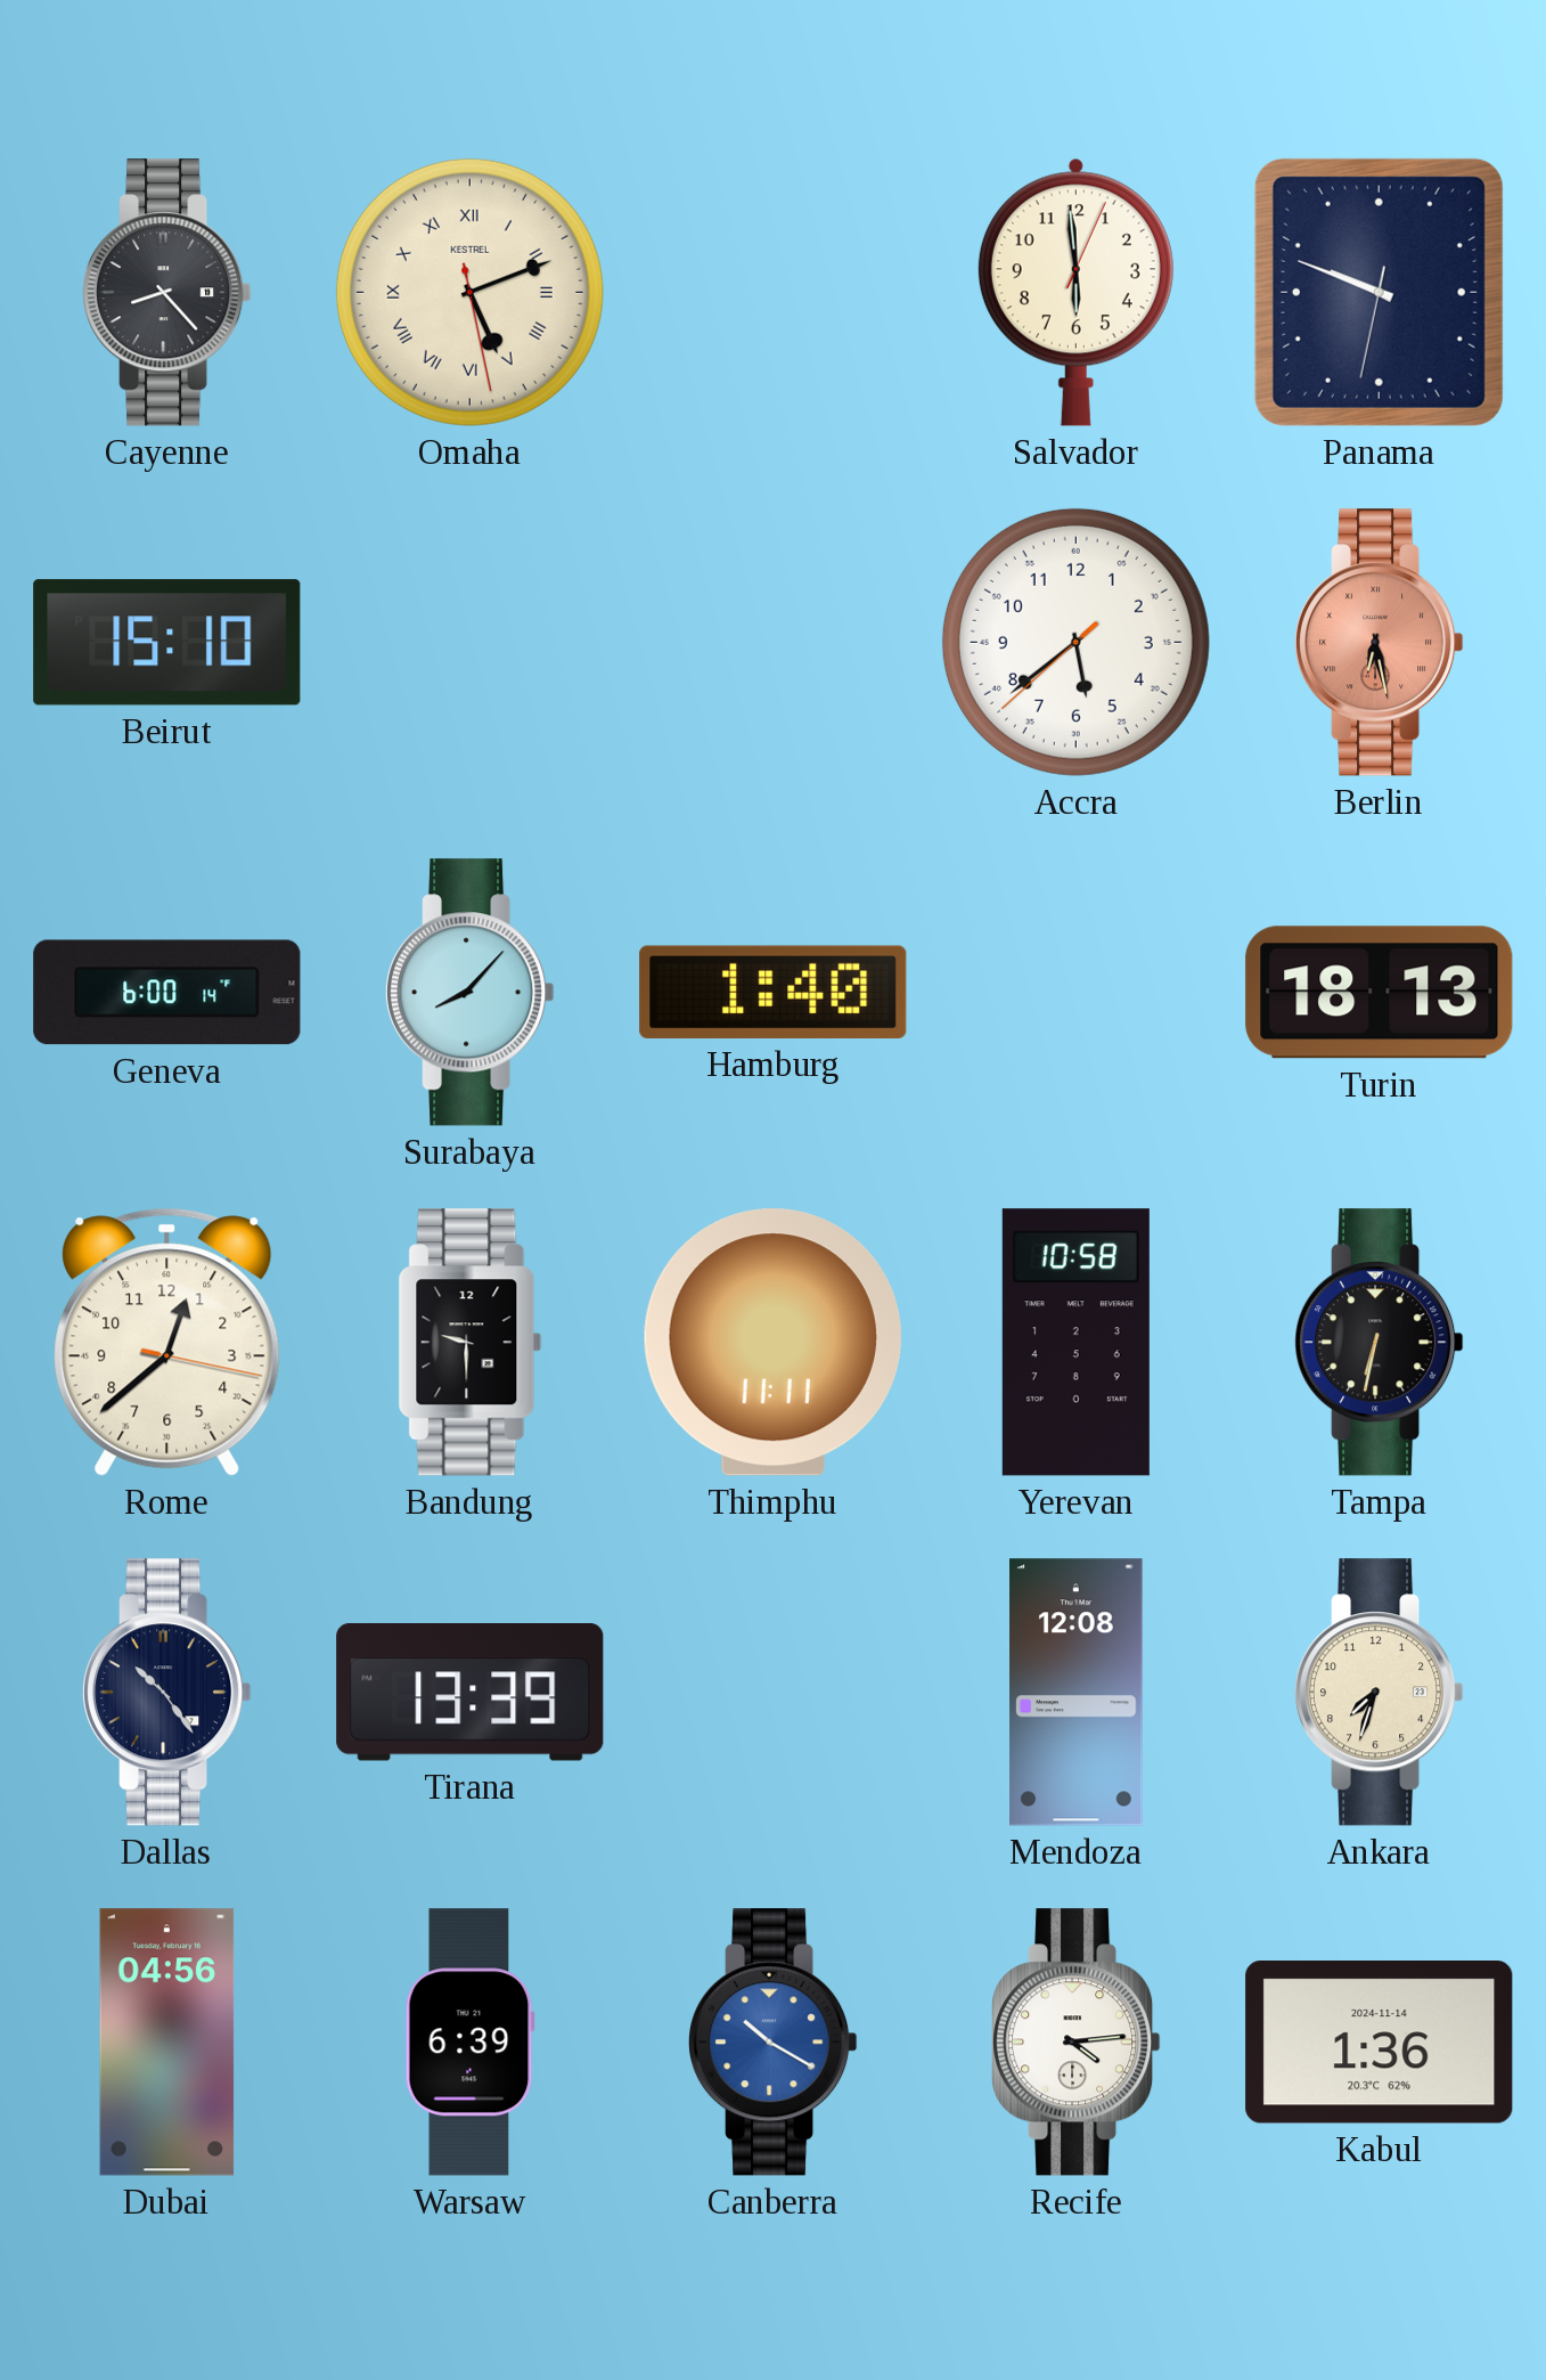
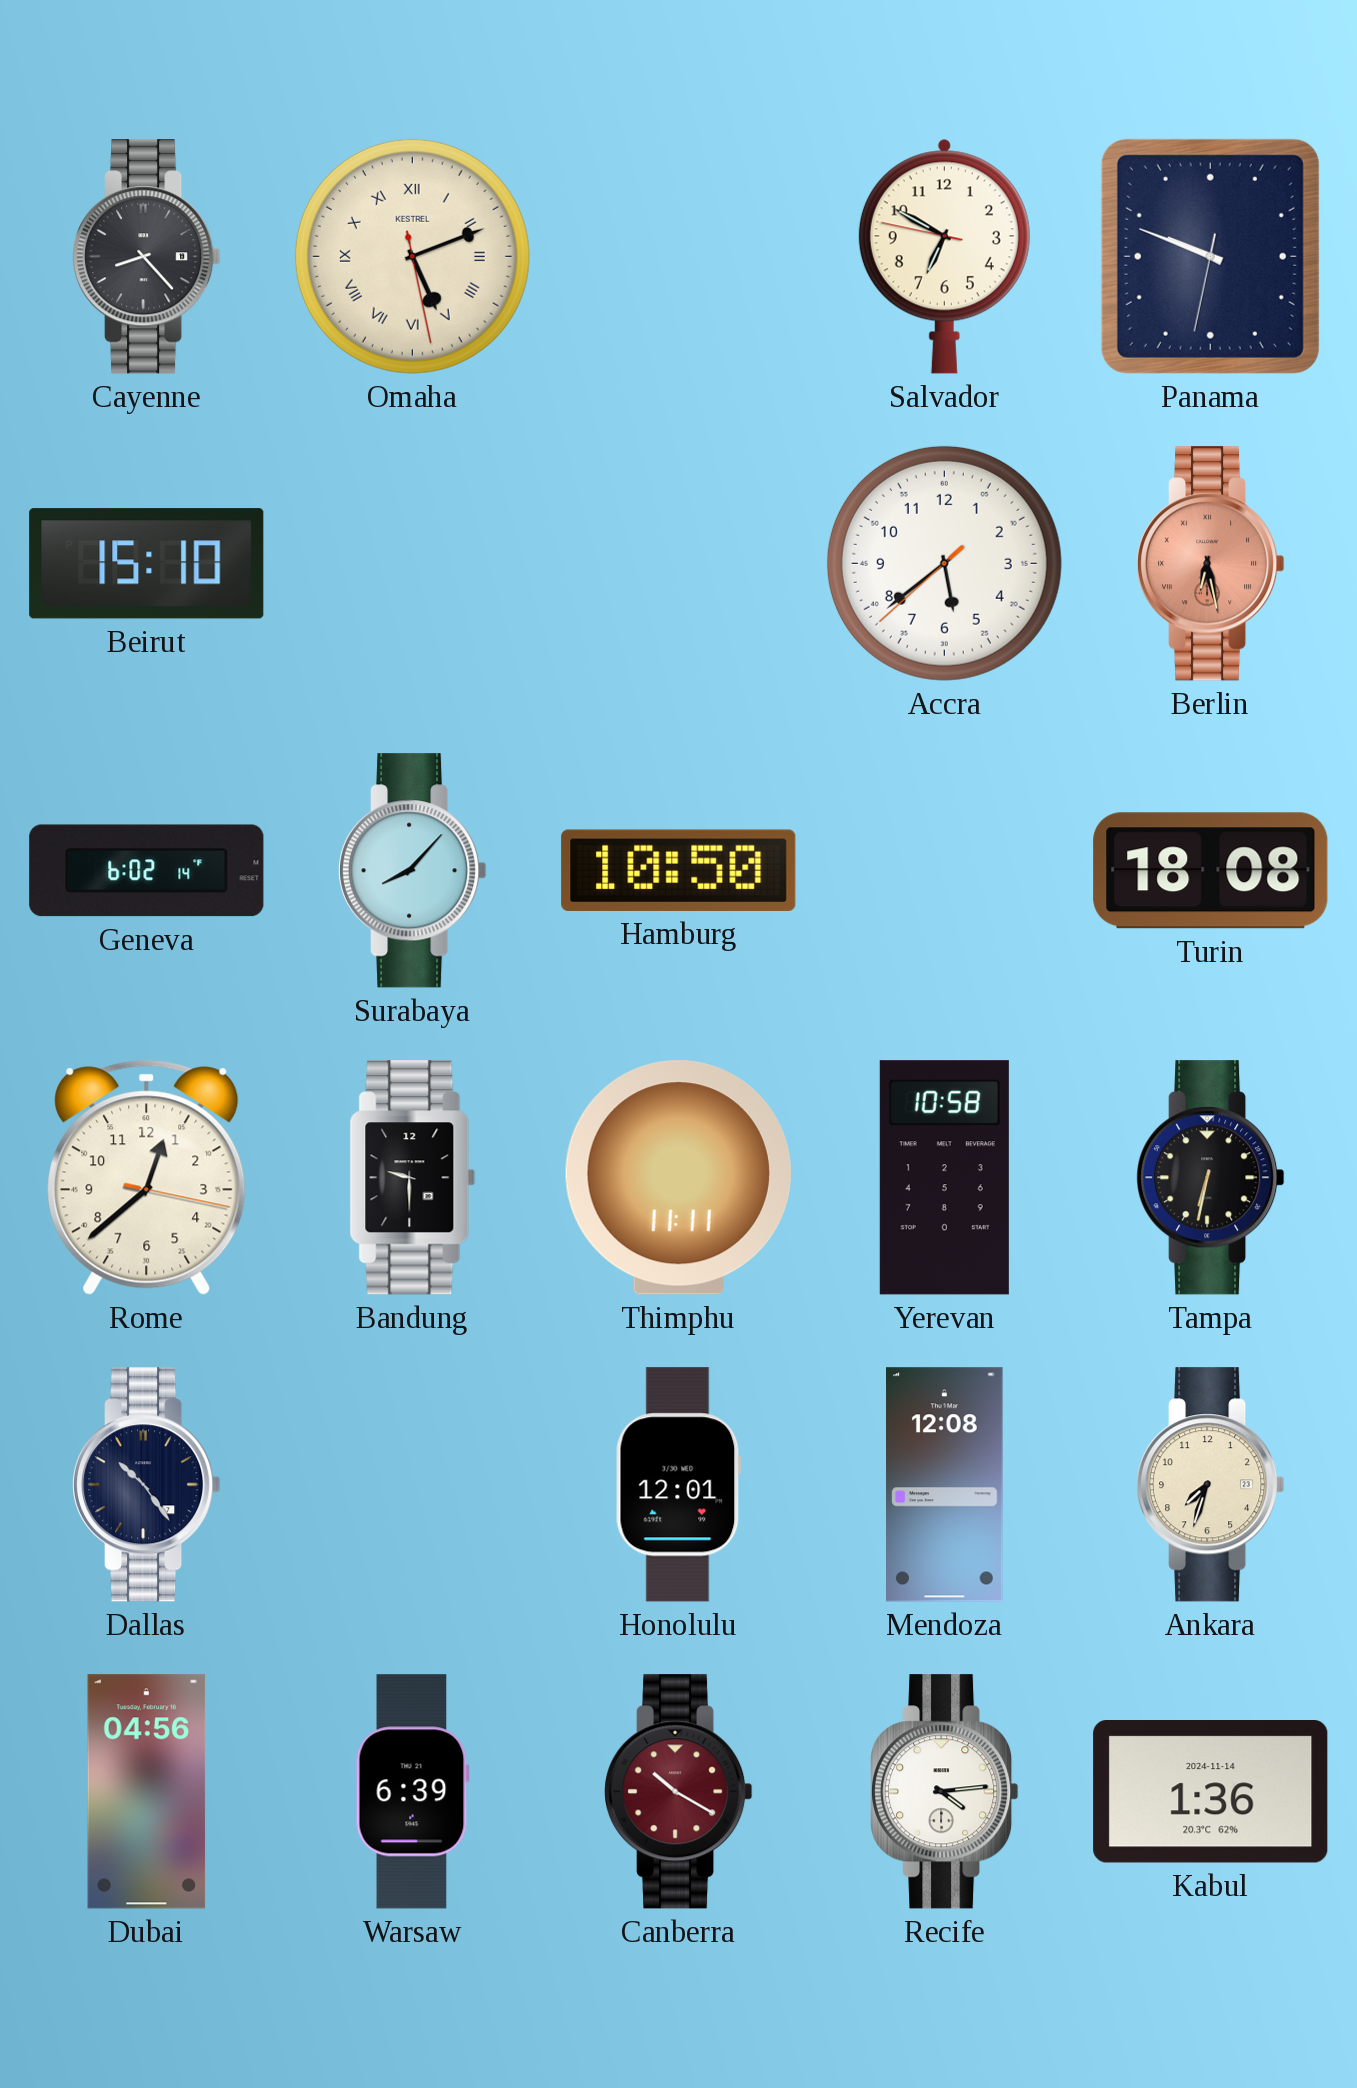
Salvador: 5:59 -> 6:49
Geneva: 6:00 -> 6:02
Hamburg: 1:40 -> 10:50
Turin: 18:13 -> 18:08
Tirana: 13:39 -> none
Honolulu: none -> 12:01
Canberra dial: blue -> burgundy
